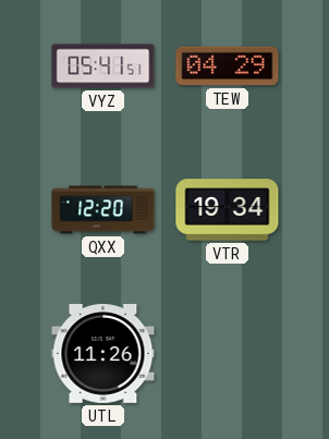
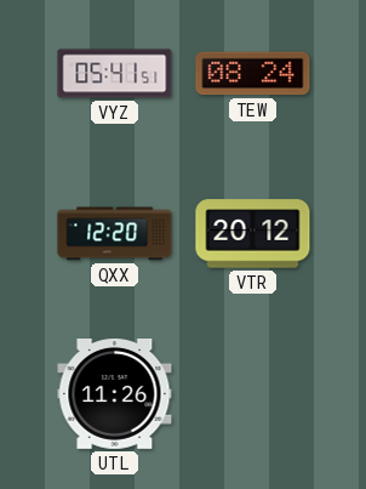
TEW: 04:29 -> 08:24
VTR: 19:34 -> 20:12
